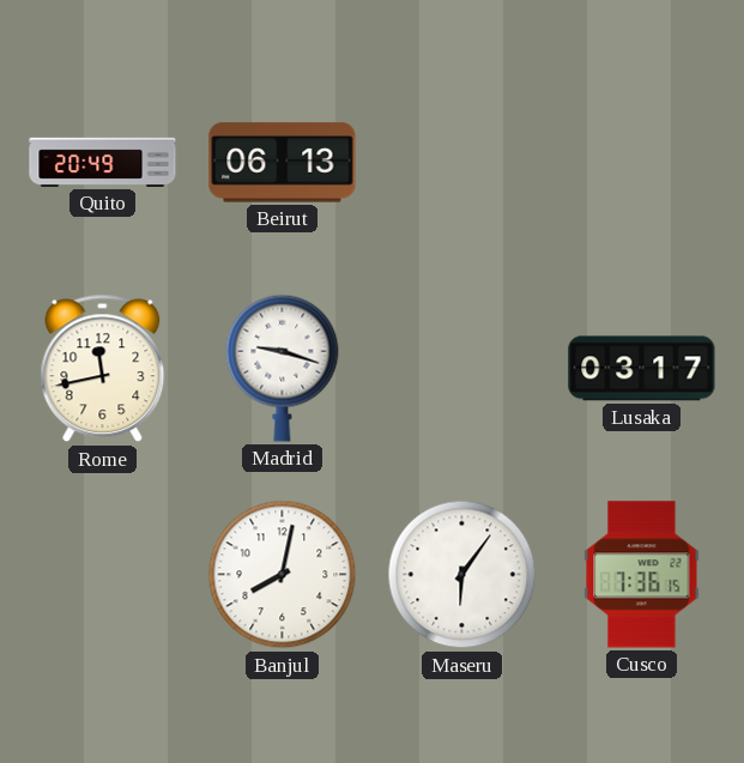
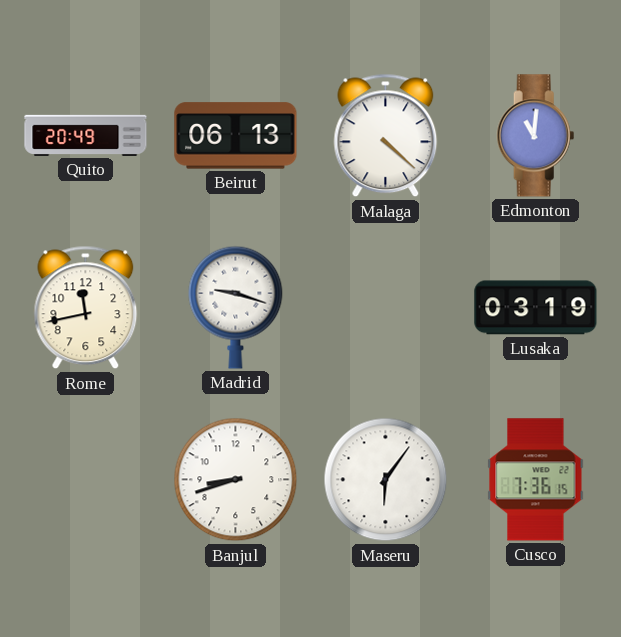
Malaga: none -> 4:22
Edmonton: none -> 11:01
Lusaka: 03:17 -> 03:19
Banjul: 8:02 -> 8:42
